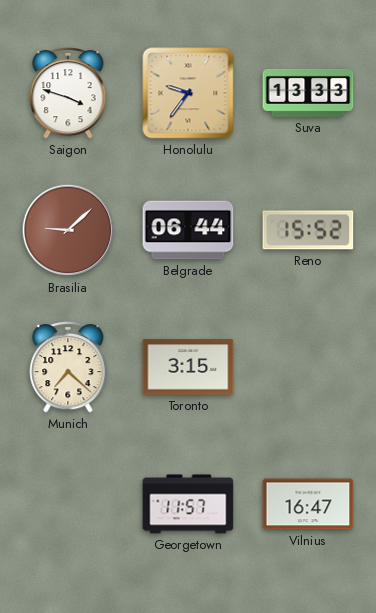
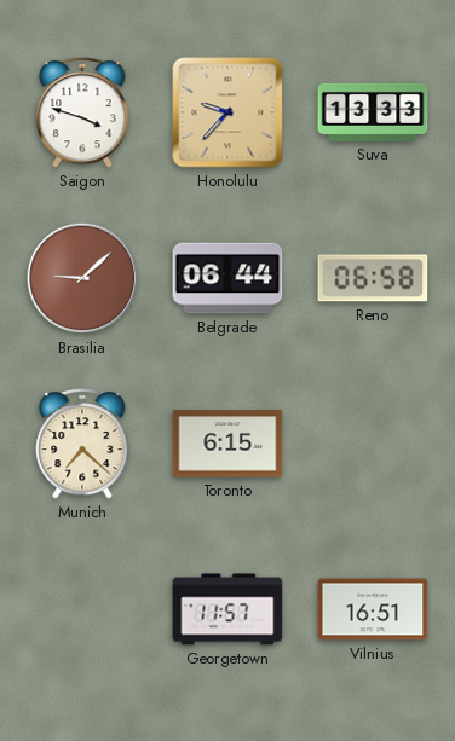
Honolulu: 9:36 -> 9:37
Reno: 15:52 -> 06:58
Toronto: 3:15 -> 6:15
Vilnius: 16:47 -> 16:51
